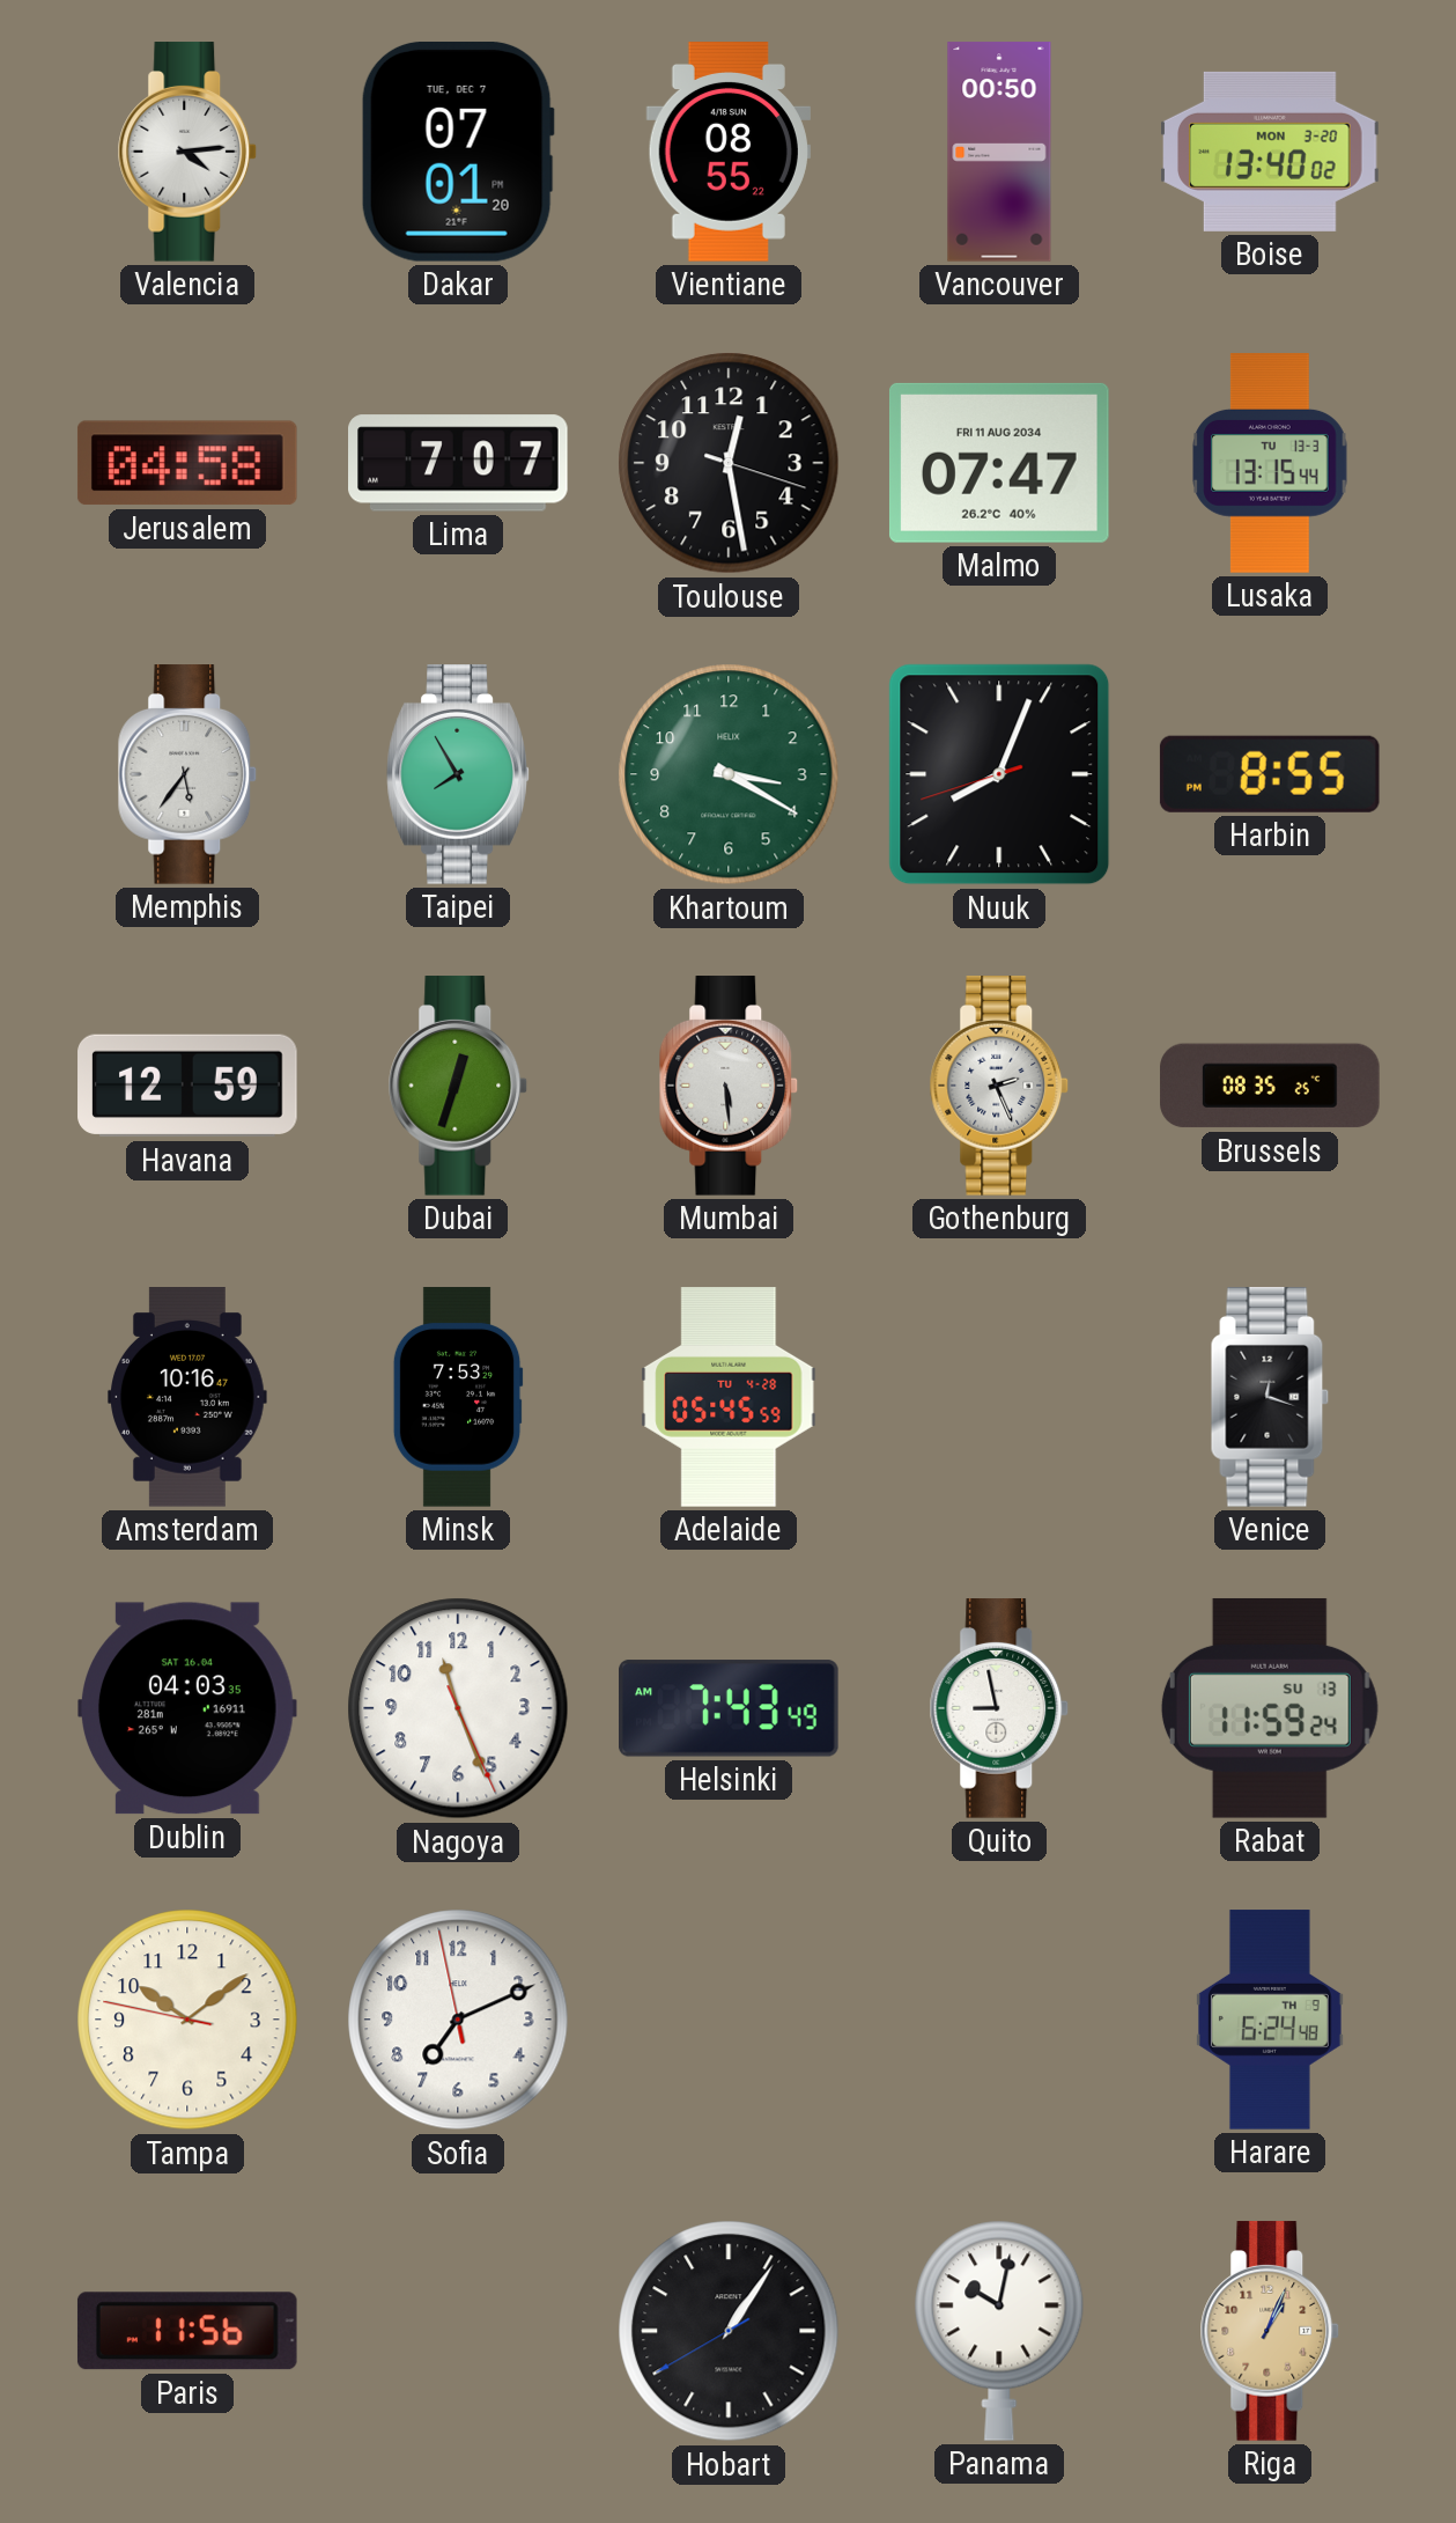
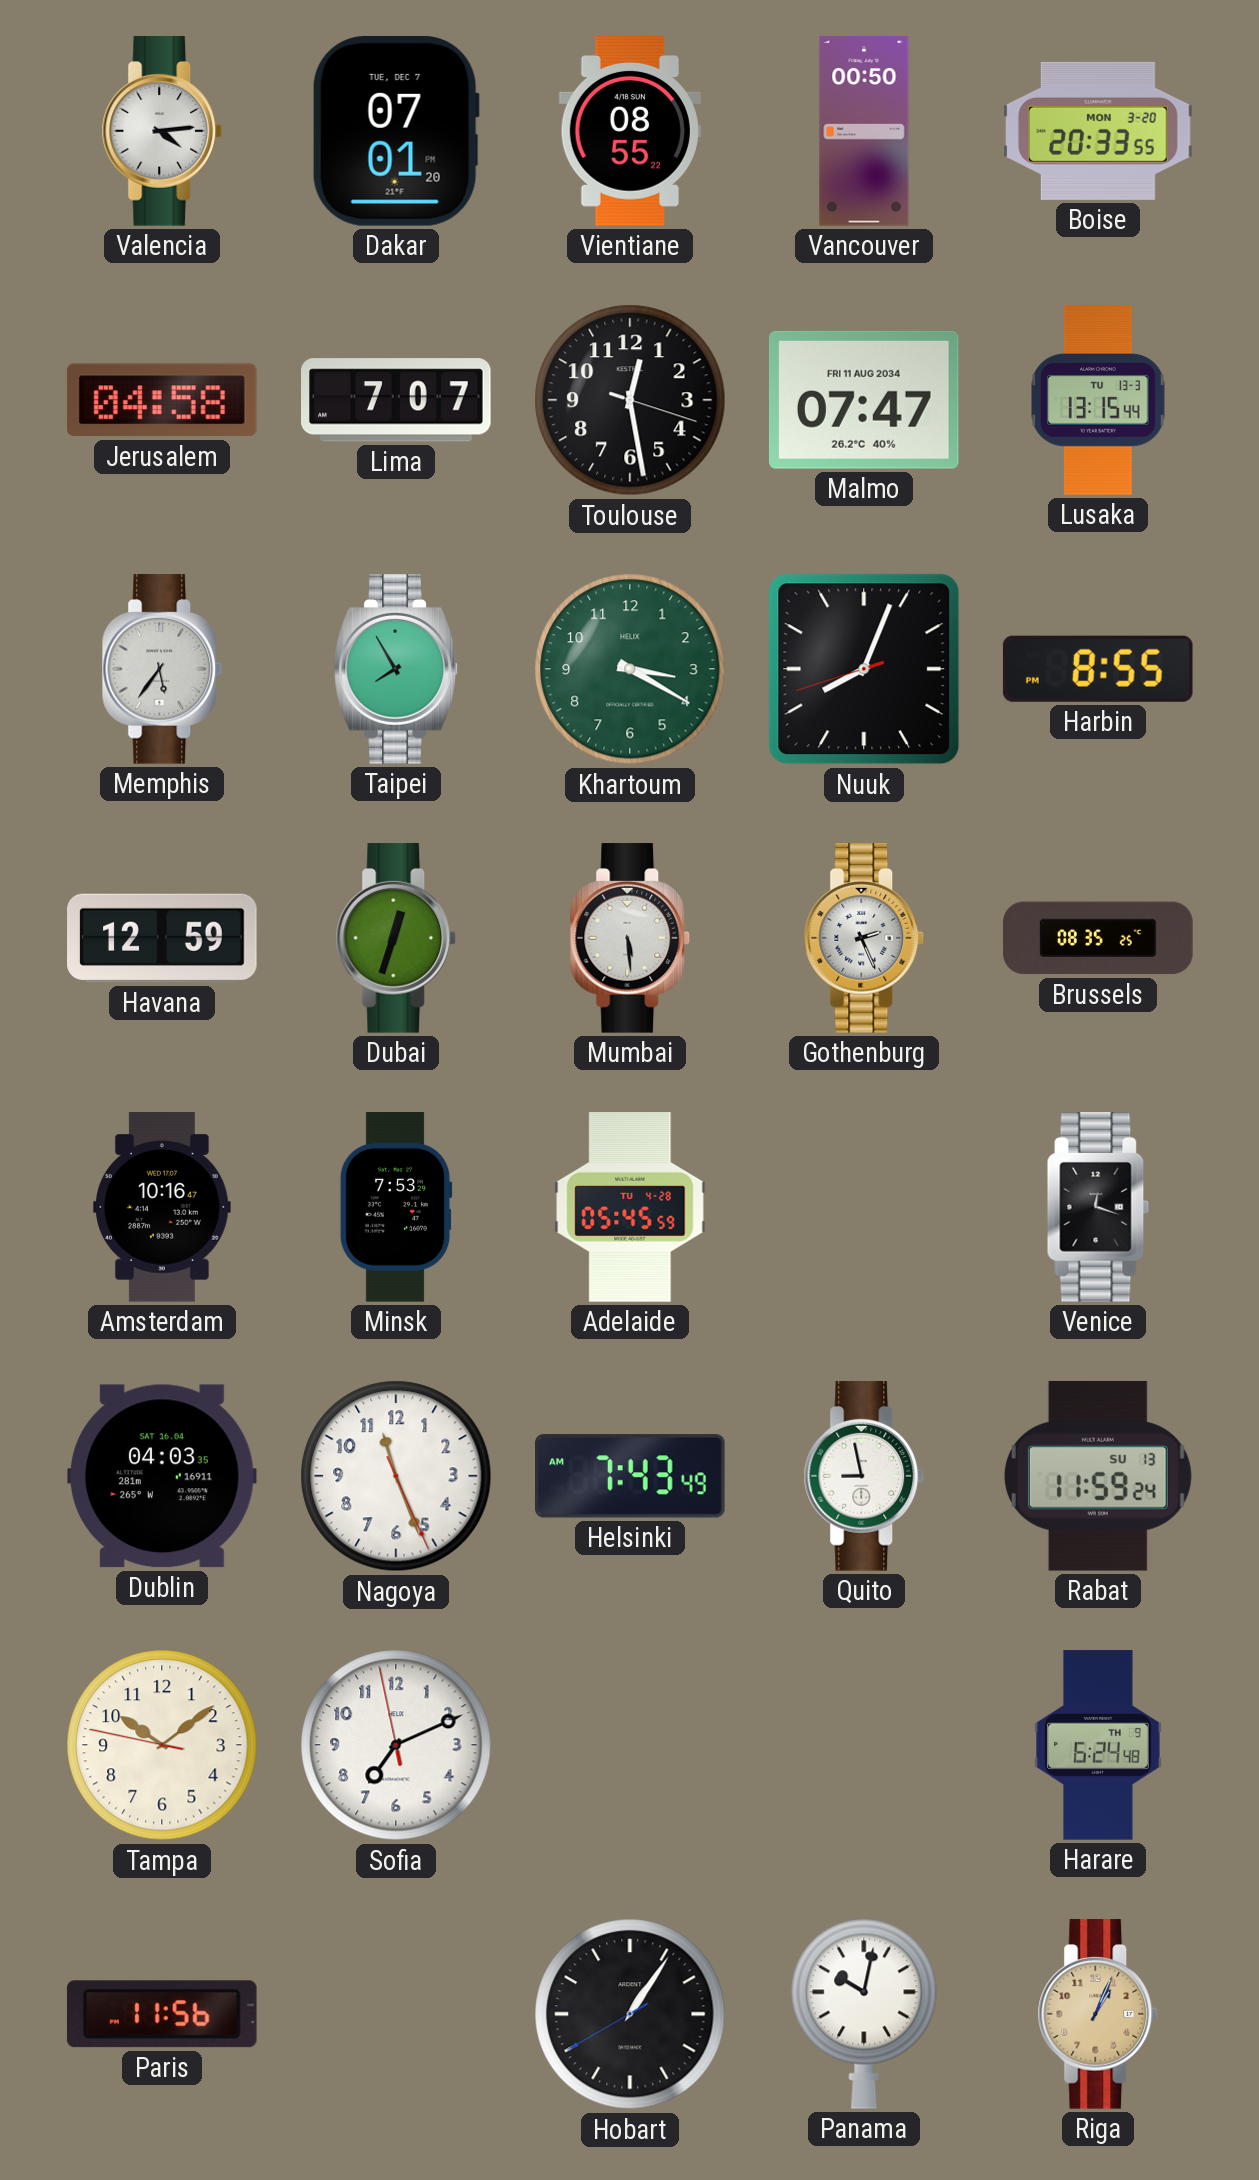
Boise: 13:40 -> 20:33
